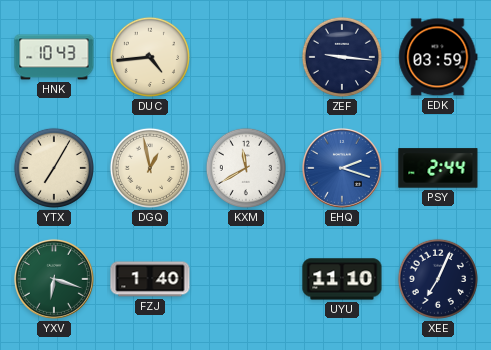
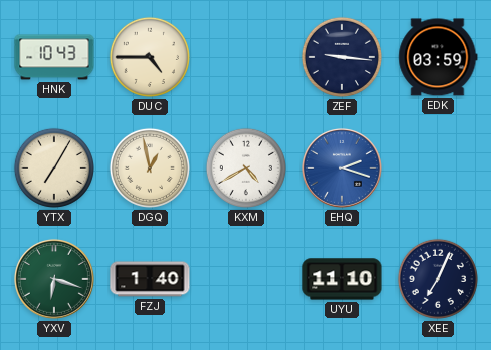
DUC: 4:44 -> 4:45
KXM: 11:40 -> 4:40
PSY: 2:44 -> none
